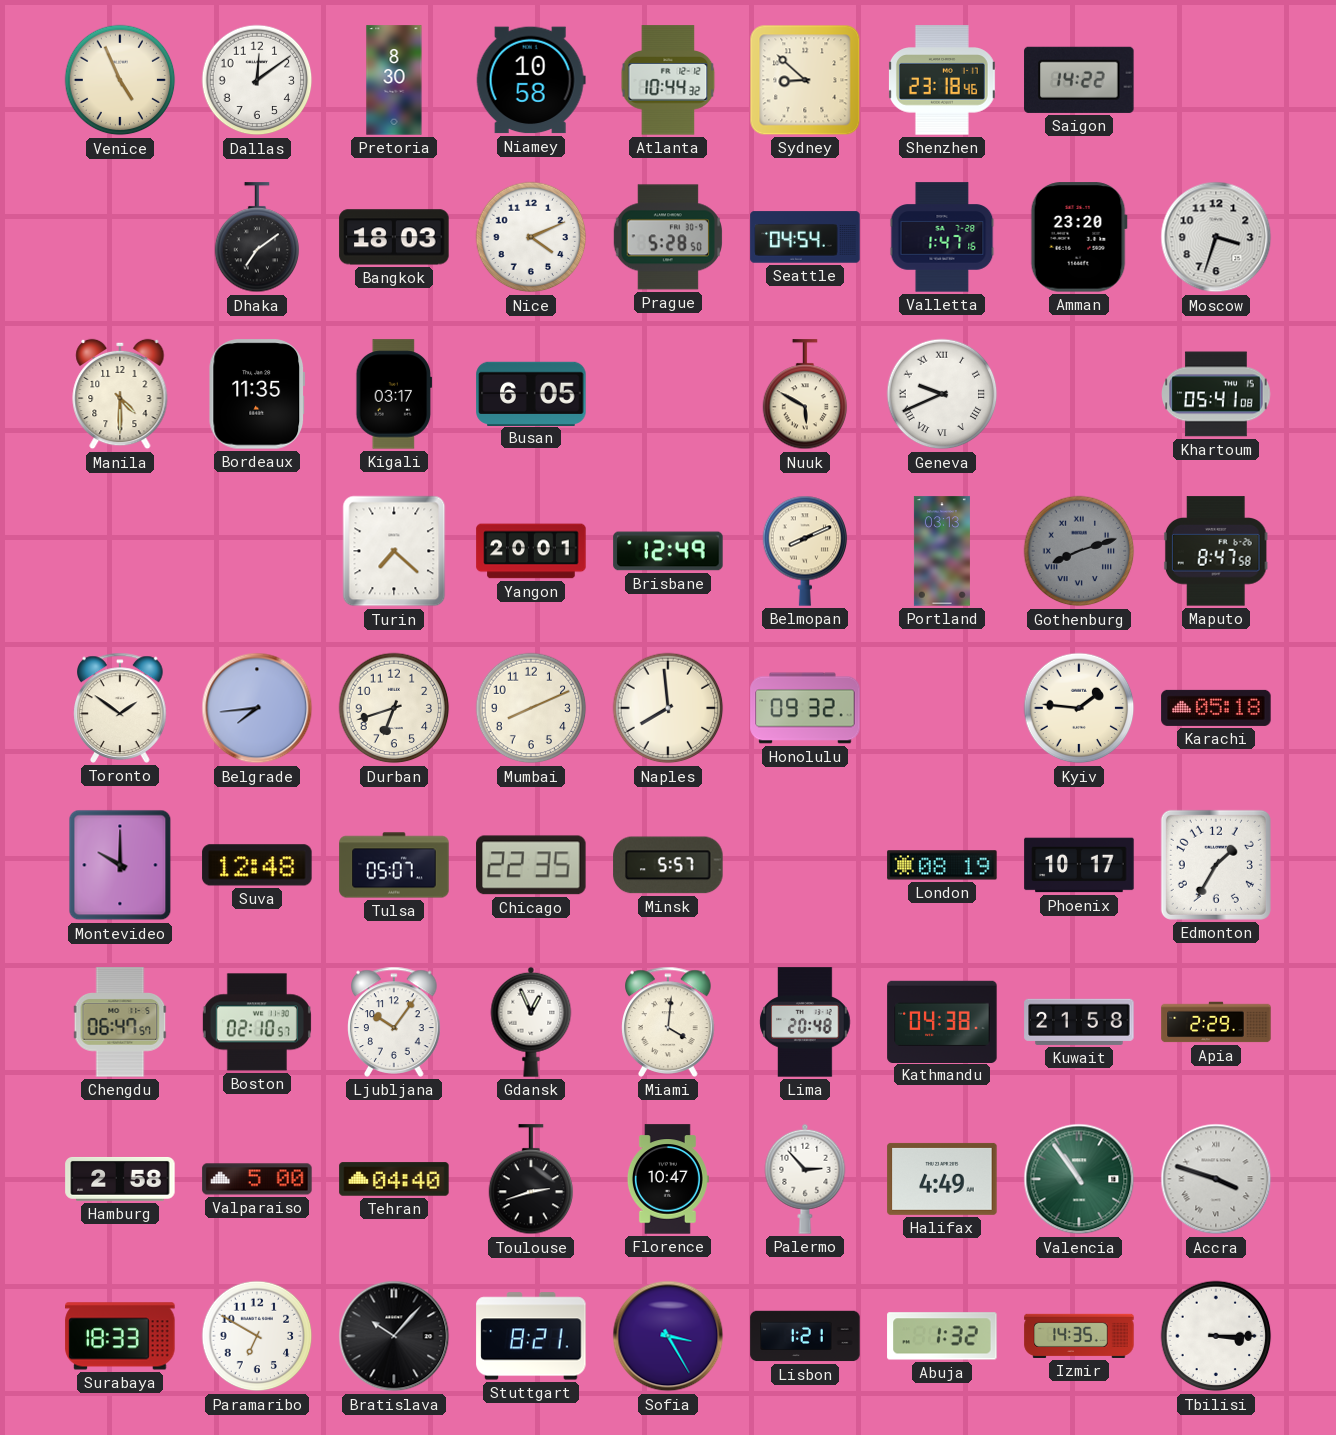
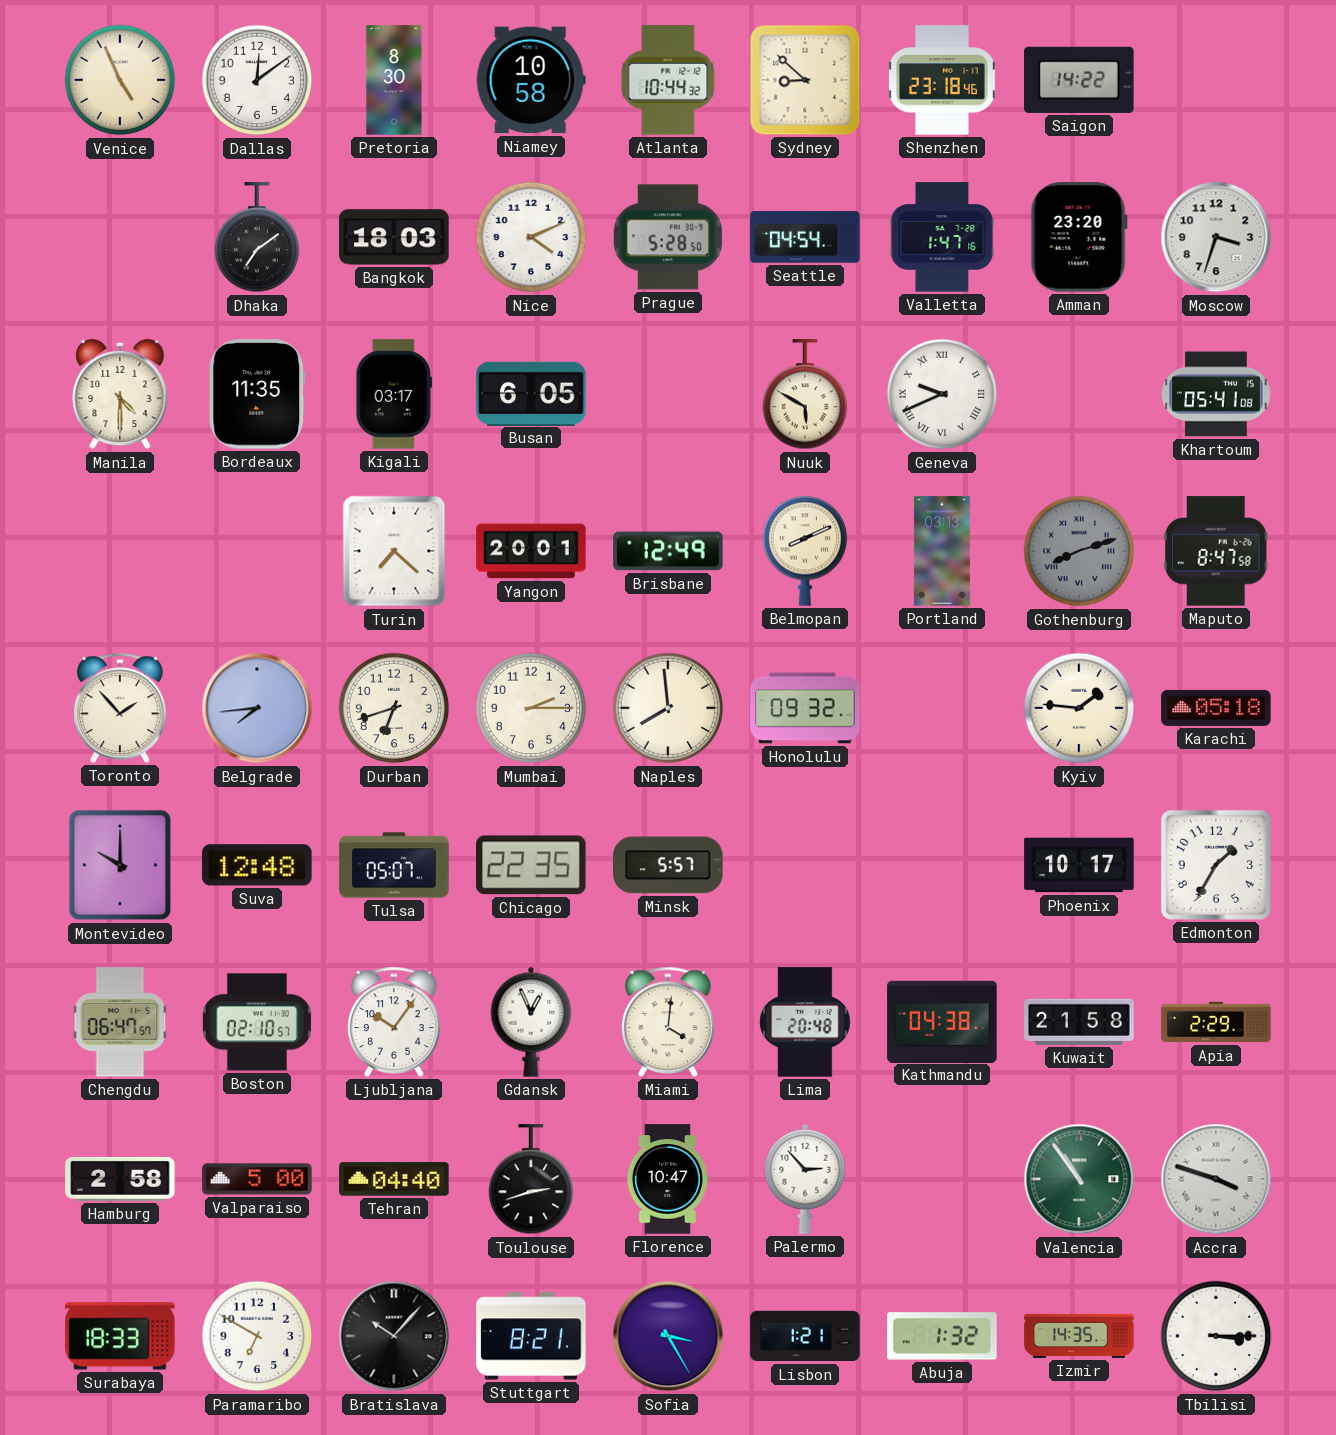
Toronto: 1:51 -> 1:53
Mumbai: 8:11 -> 2:15
London: 08:19 -> none
Halifax: 4:49 -> none
